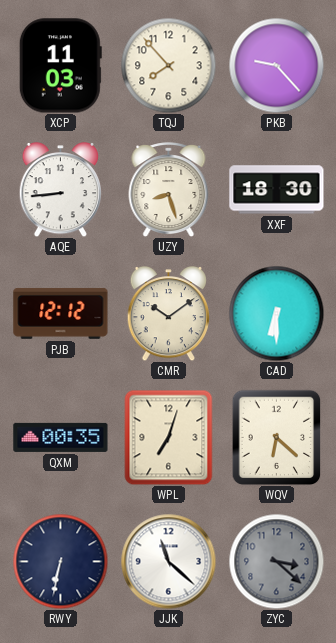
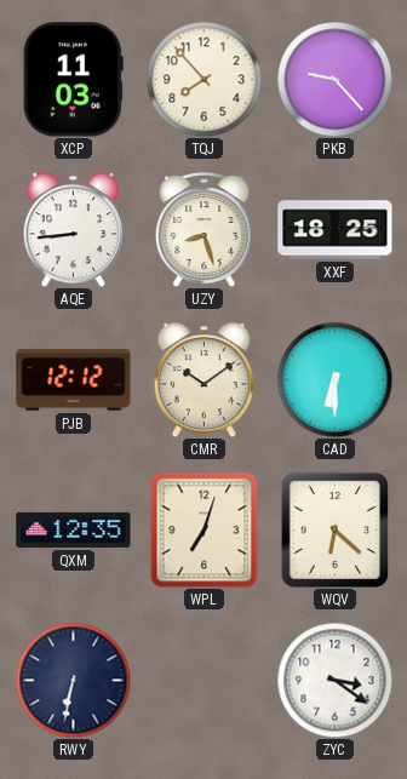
XXF: 18:30 -> 18:25
QXM: 00:35 -> 12:35
JJK: 11:22 -> none
ZYC: 3:22 -> 3:21
ZYC dial: grey -> white
